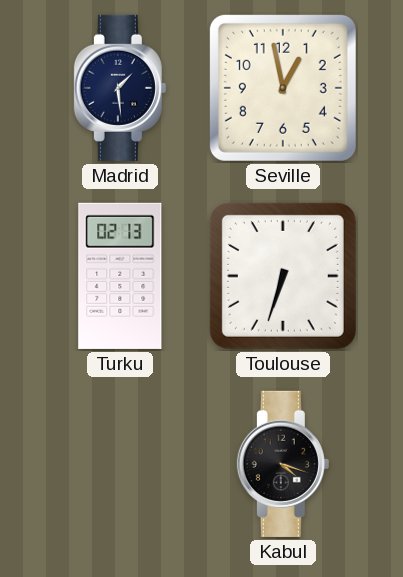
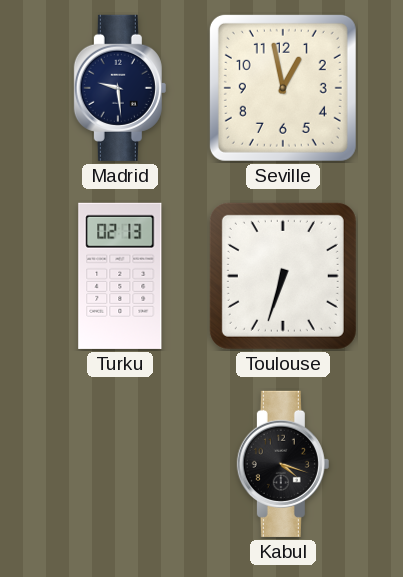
Madrid: 1:29 -> 9:29
